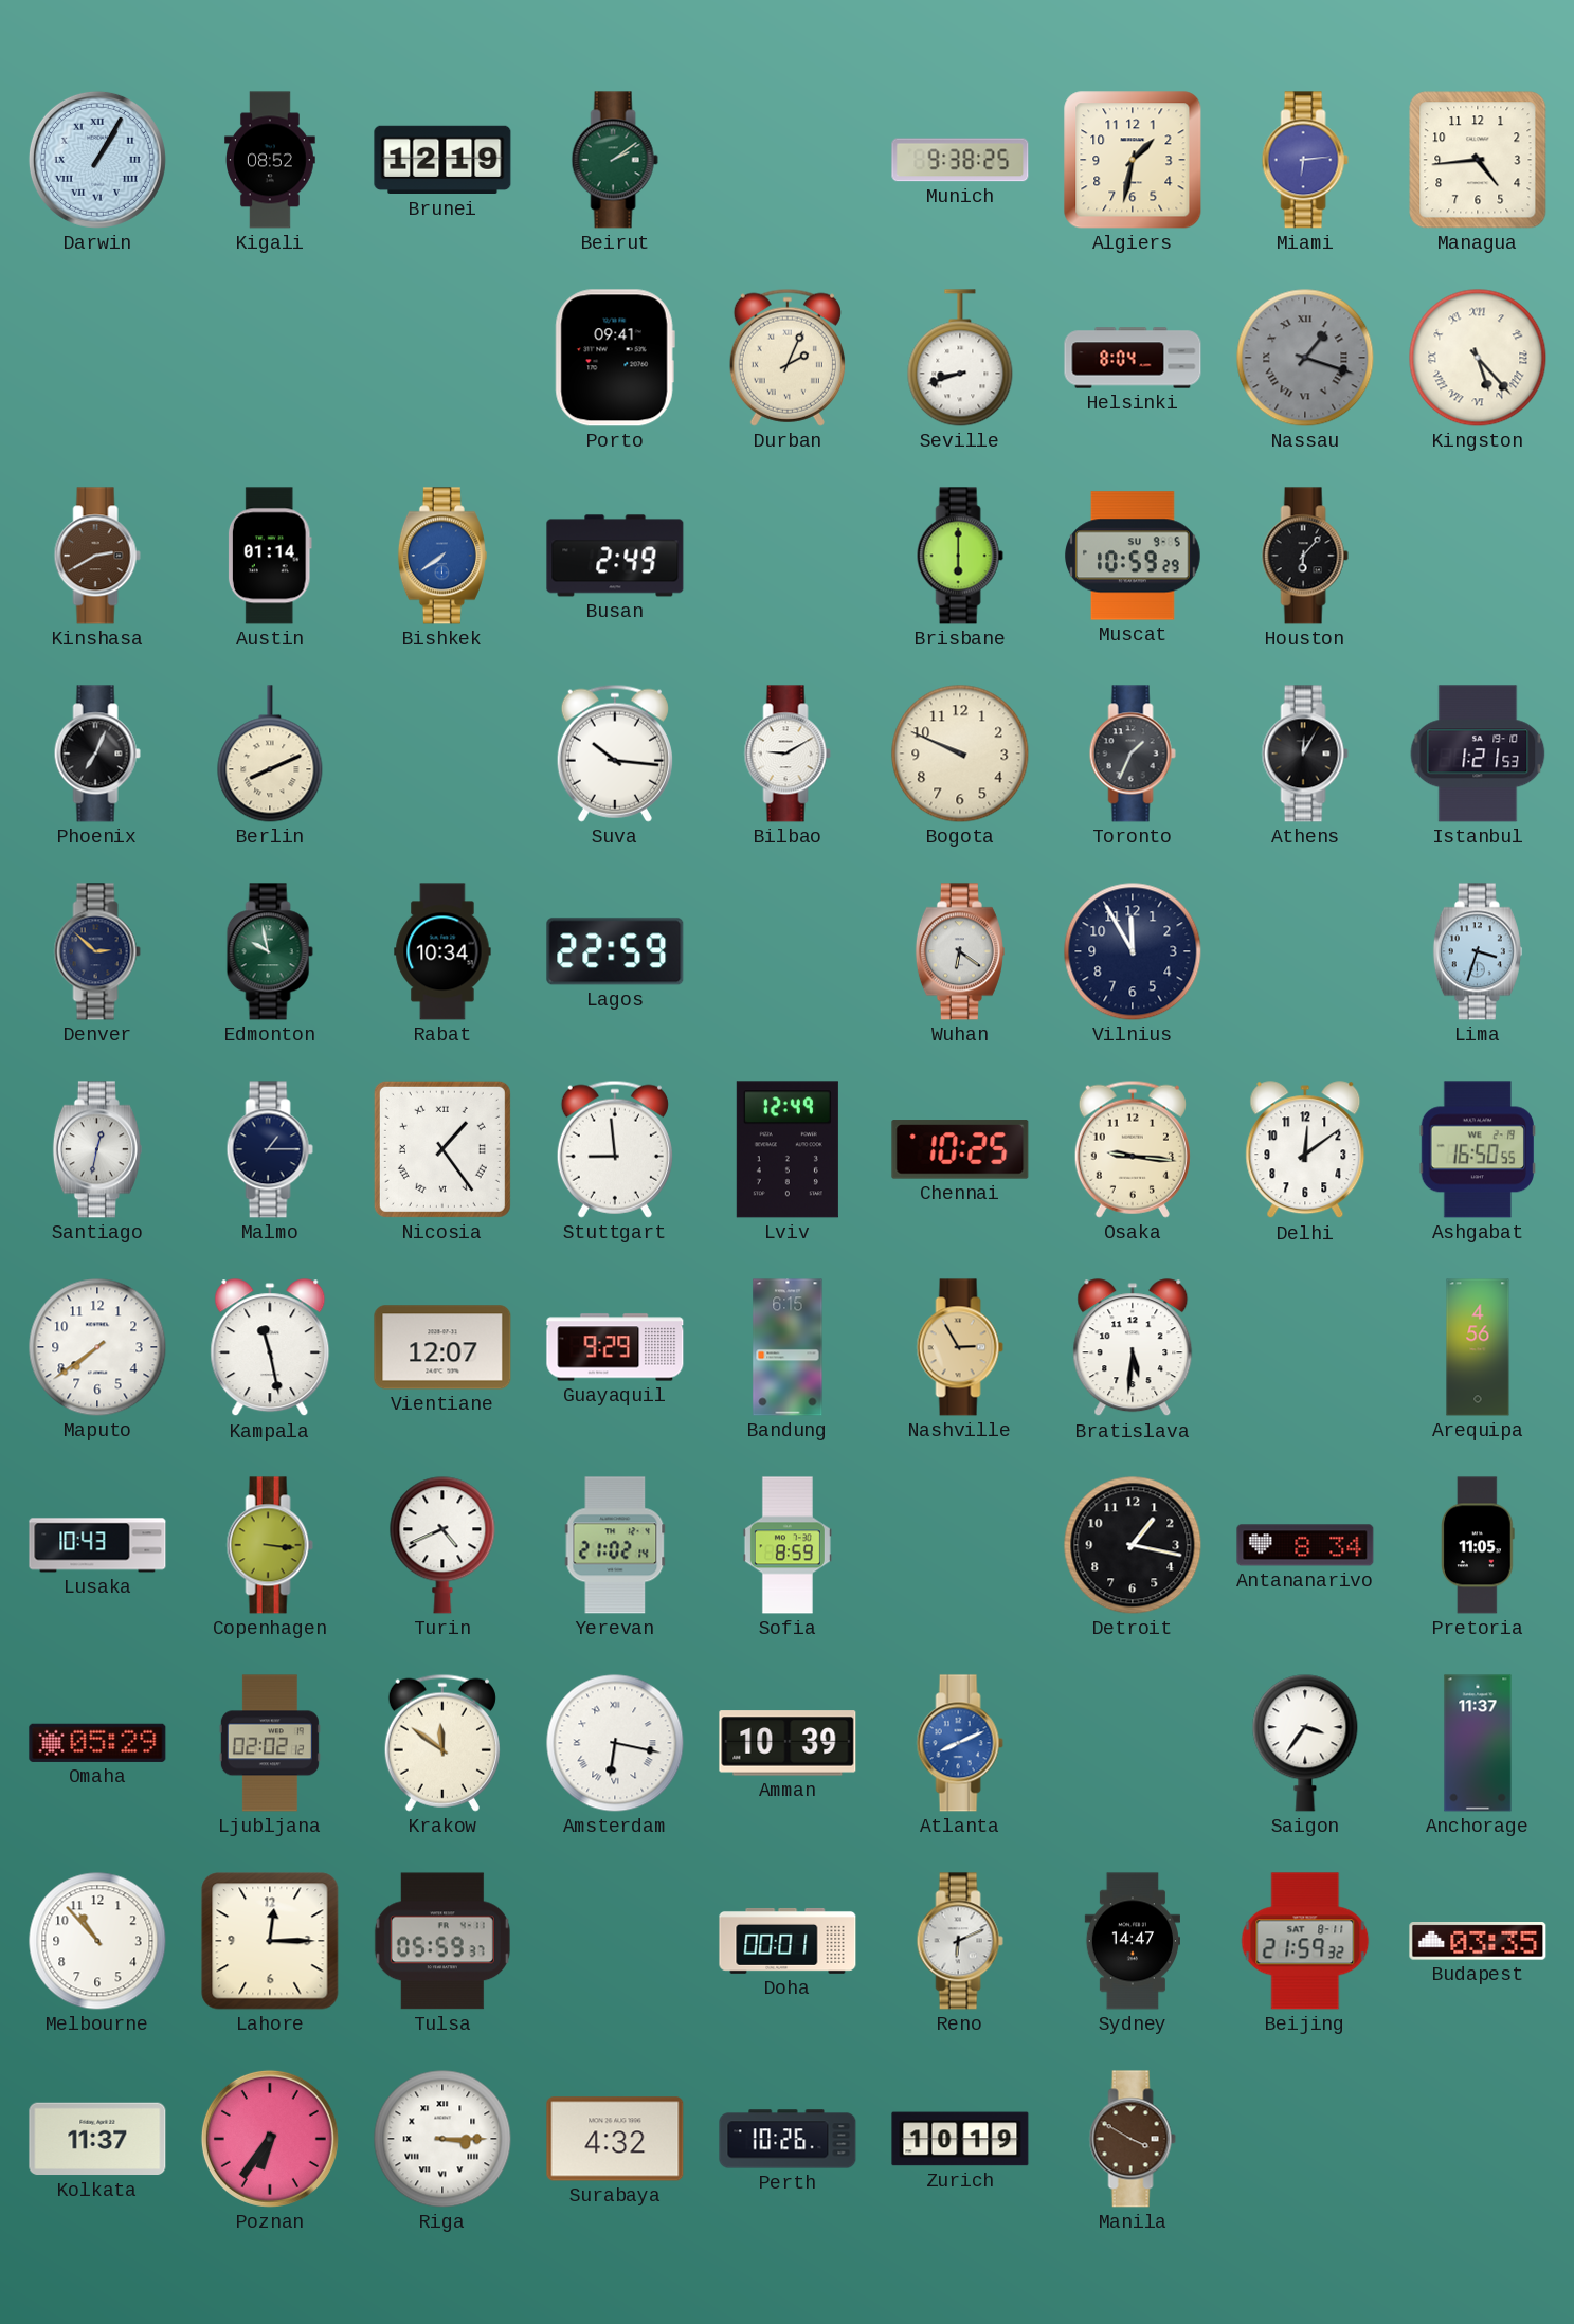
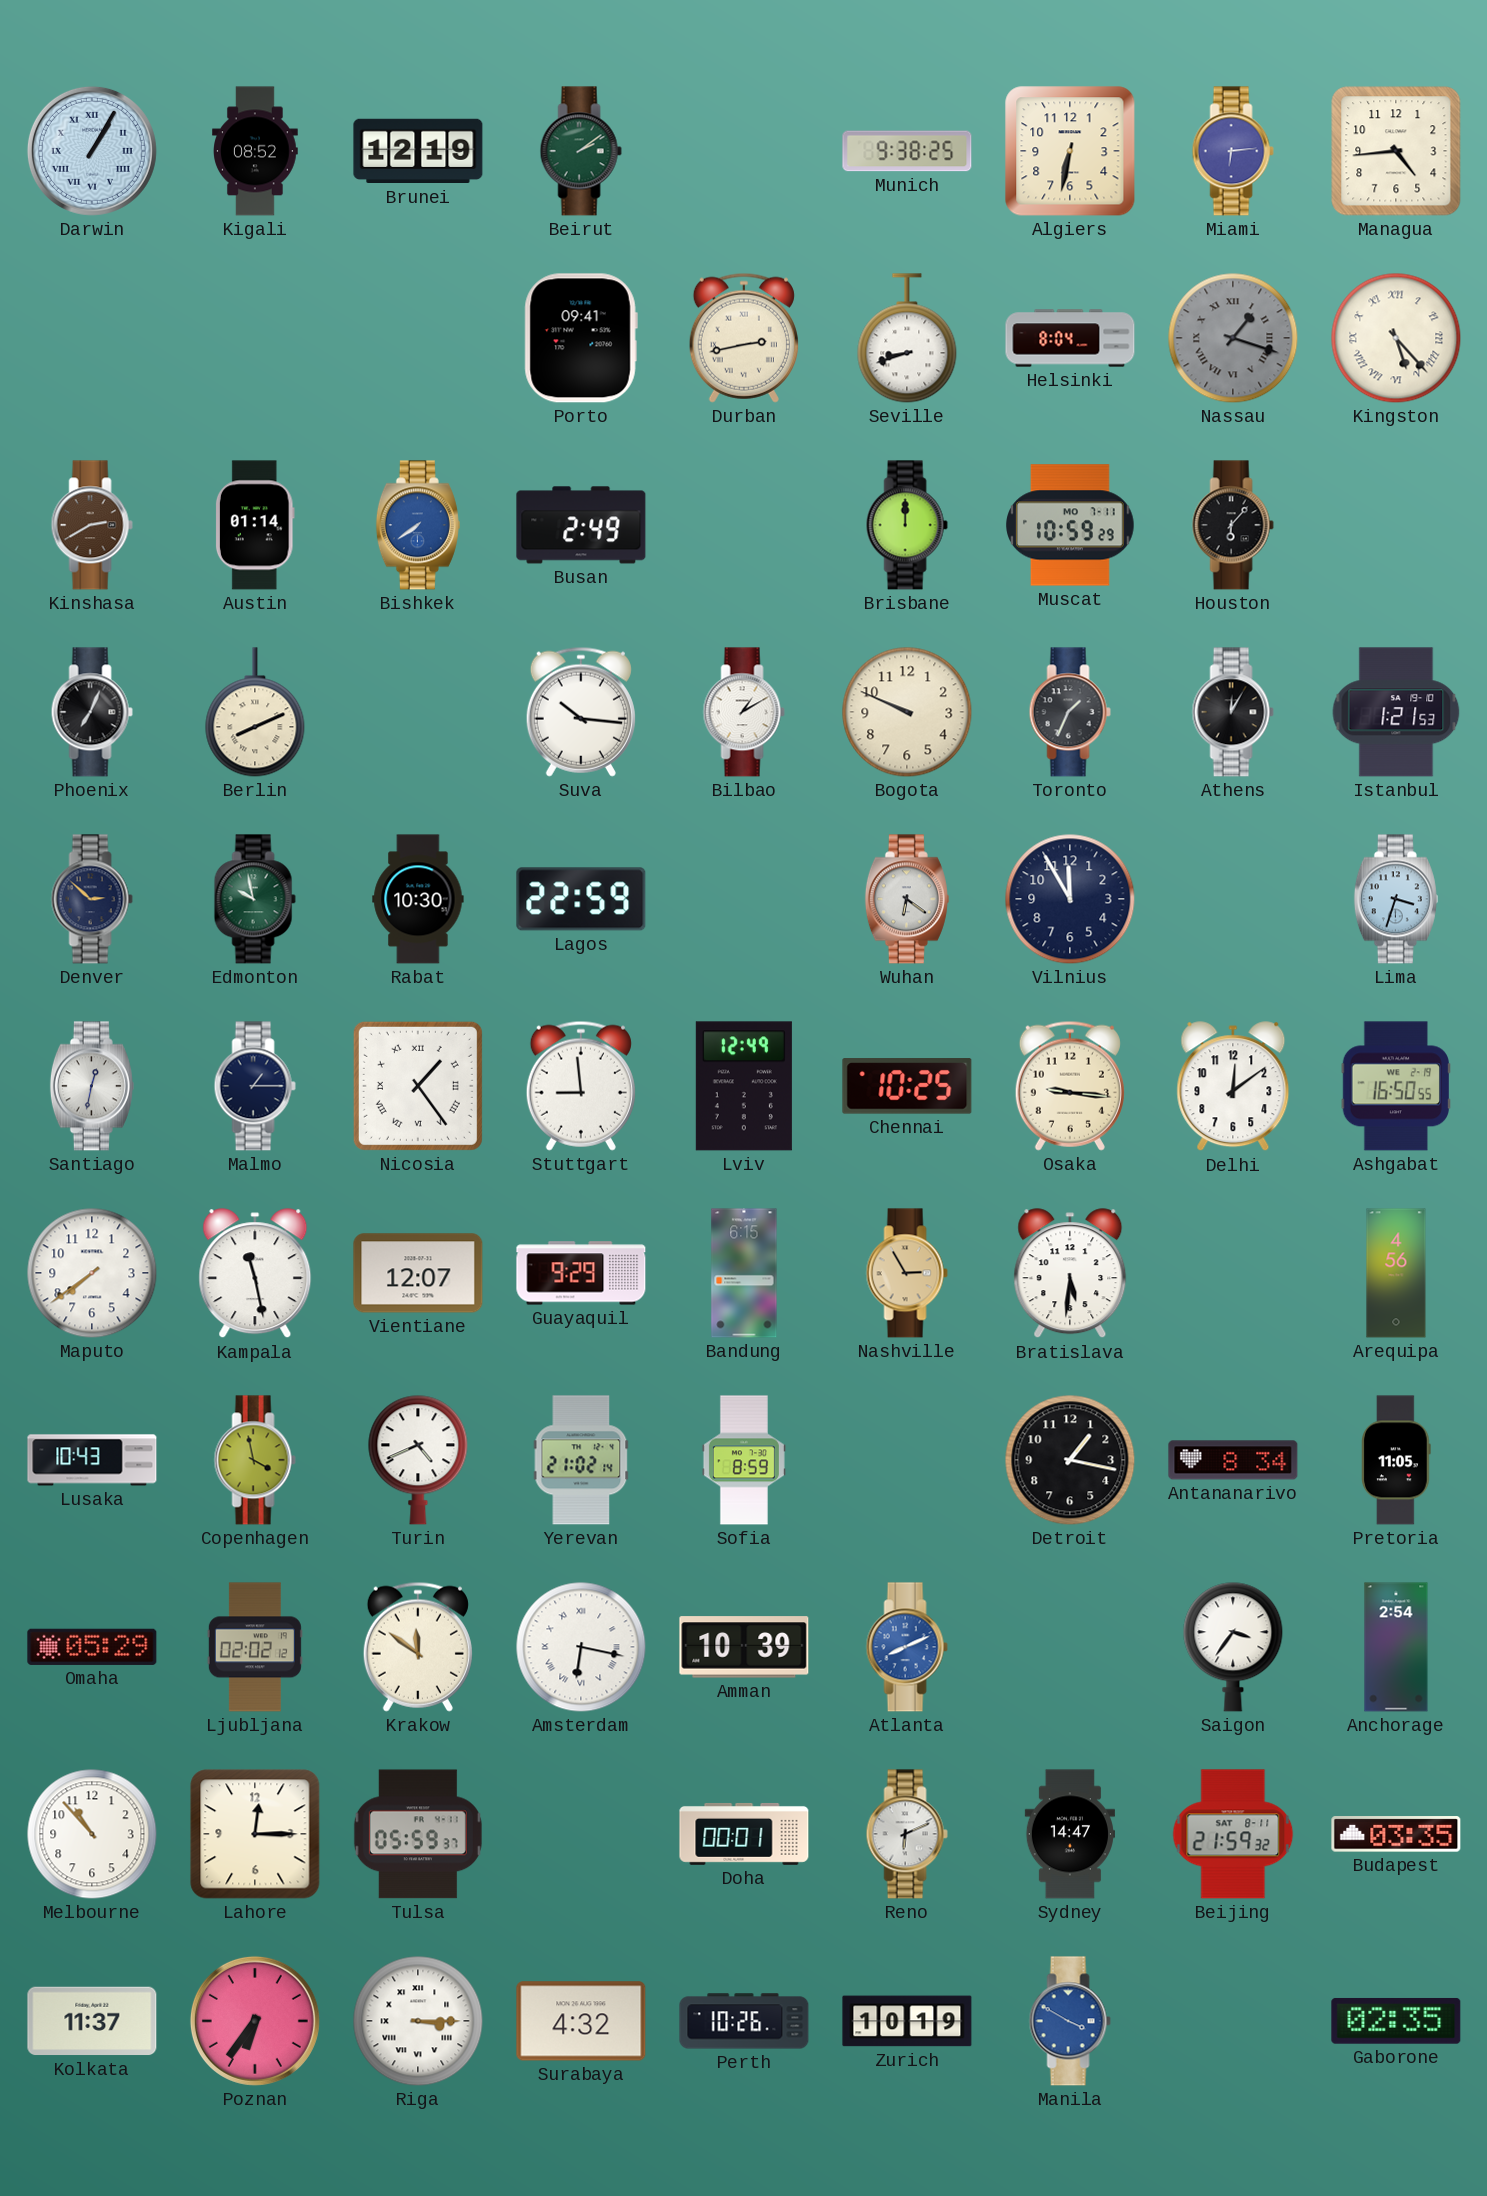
Algiers: 1:32 -> 6:32
Durban: 2:04 -> 2:43
Brisbane: 6:00 -> 12:00
Muscat date: SU 9-5 -> MO 7-11
Bilbao: 9:10 -> 1:10
Rabat: 10:34 -> 10:30
Copenhagen: 3:16 -> 3:58
Anchorage: 11:37 -> 2:54
Manila dial: brown -> blue
Gaborone: none -> 02:35
